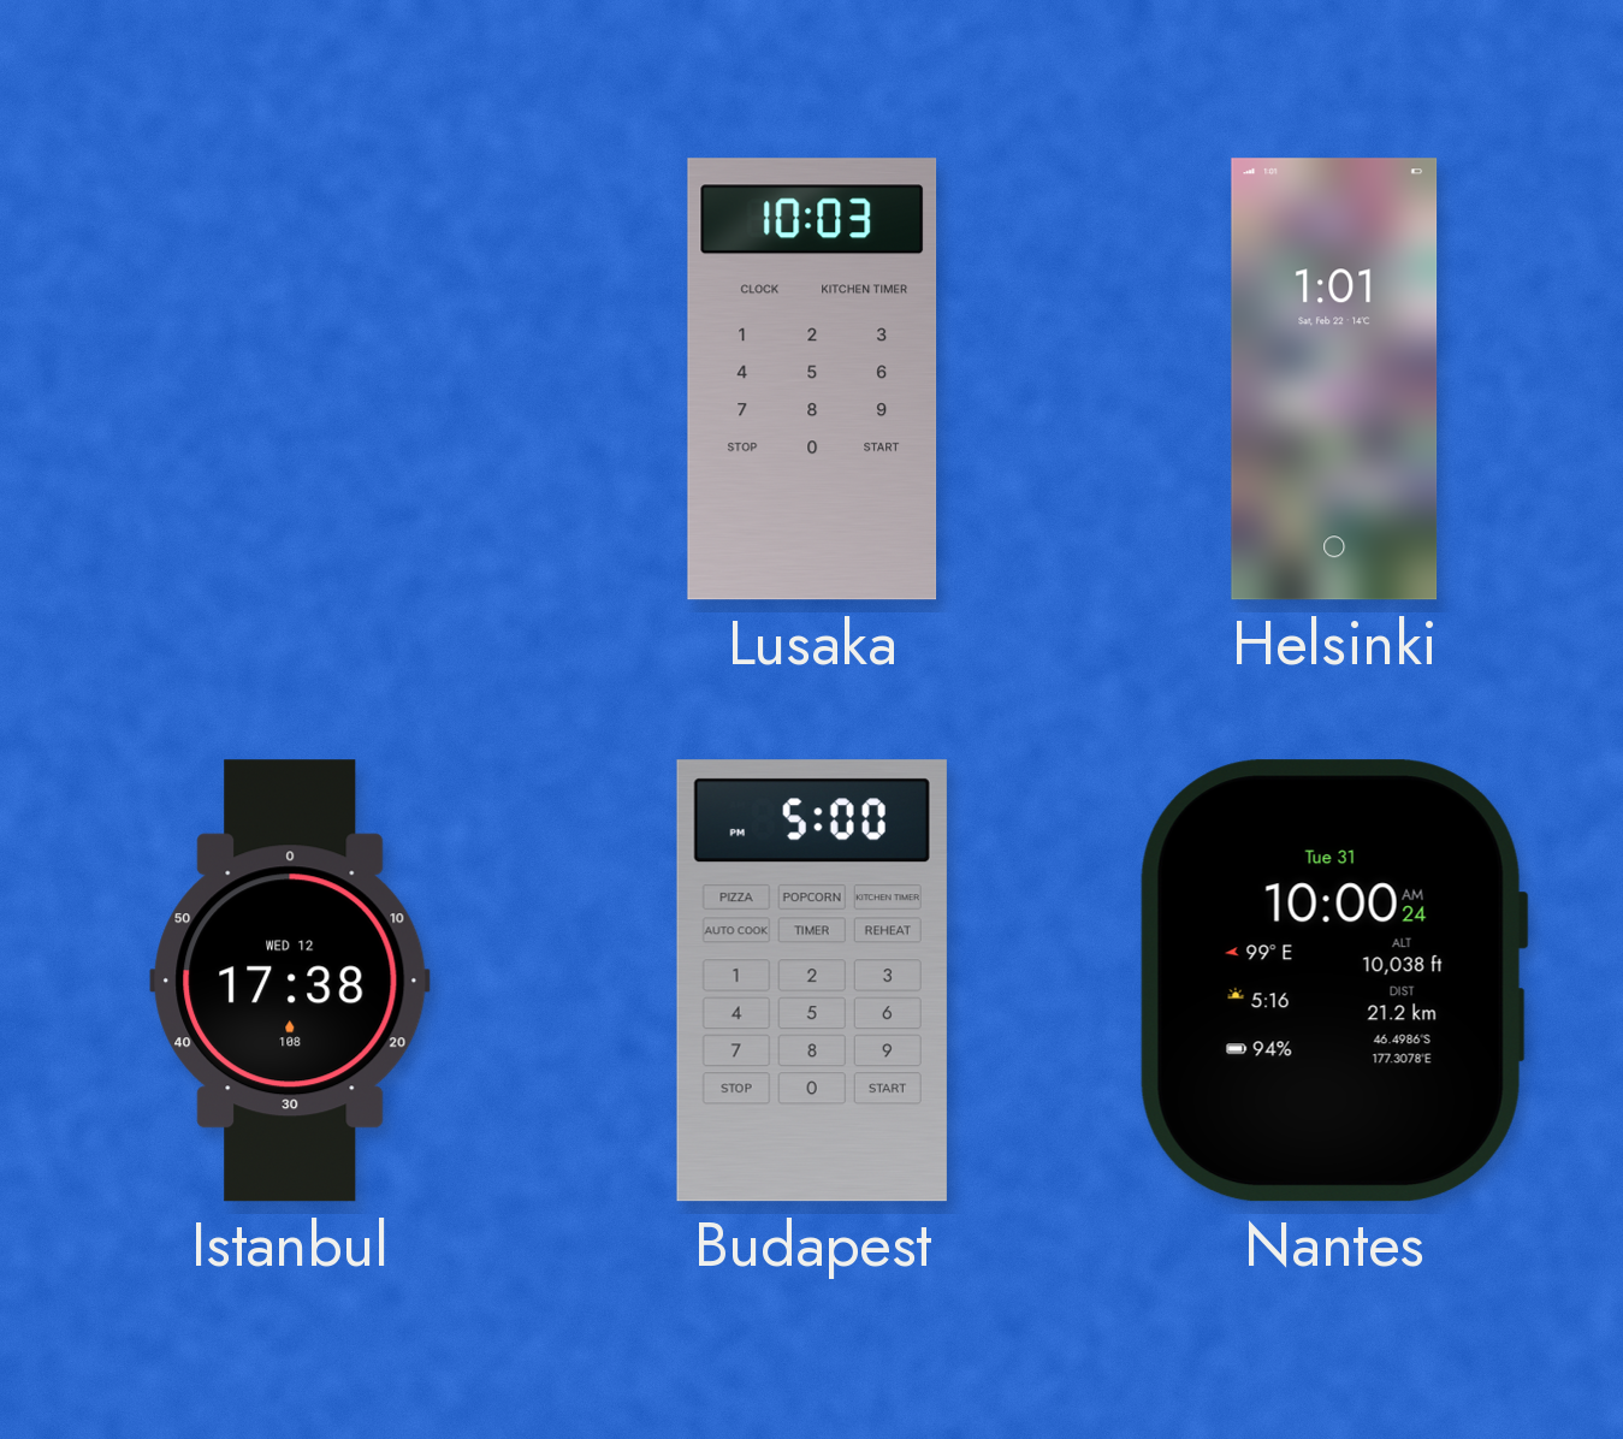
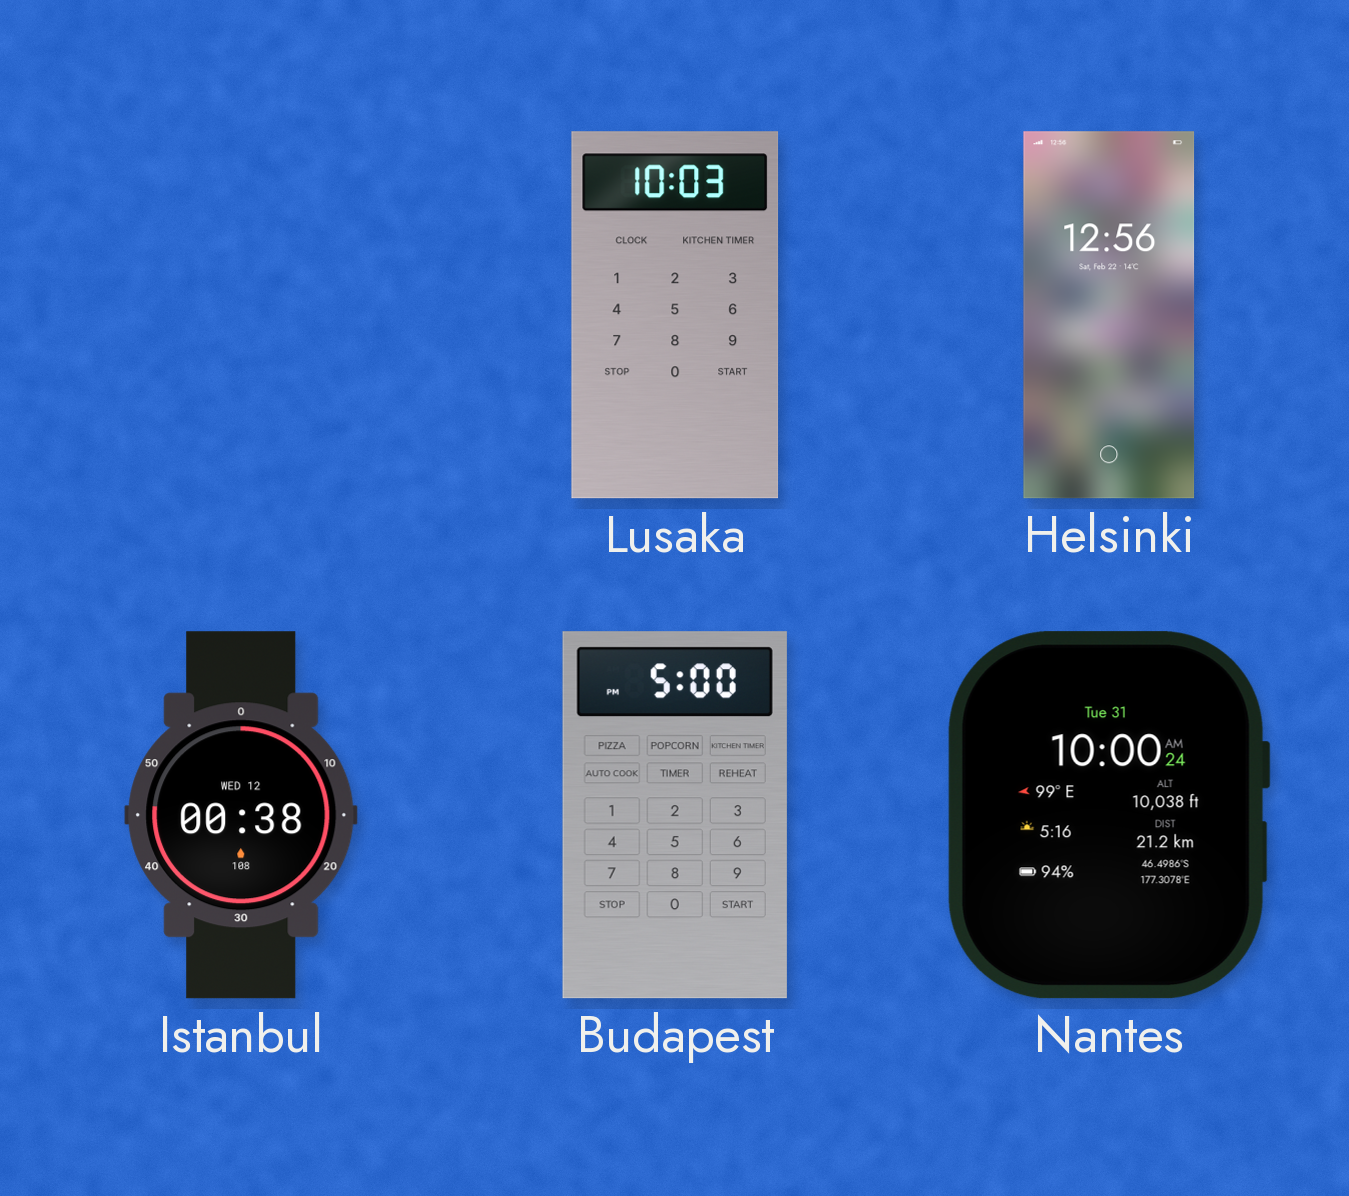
Helsinki: 1:01 -> 12:56
Istanbul: 17:38 -> 00:38
